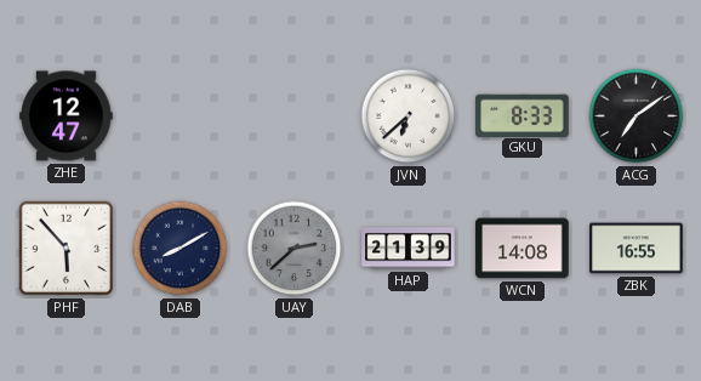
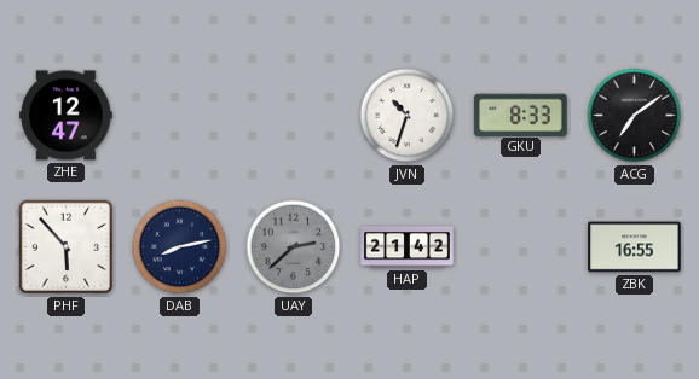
JVN: 6:38 -> 10:33
DAB: 8:10 -> 8:13
HAP: 21:39 -> 21:42
WCN: 14:08 -> none
